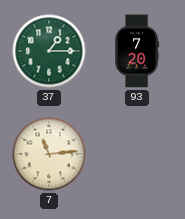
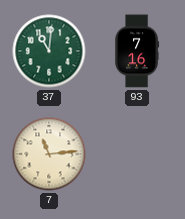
37: 1:15 -> 11:01
93: 7:20 -> 7:16
